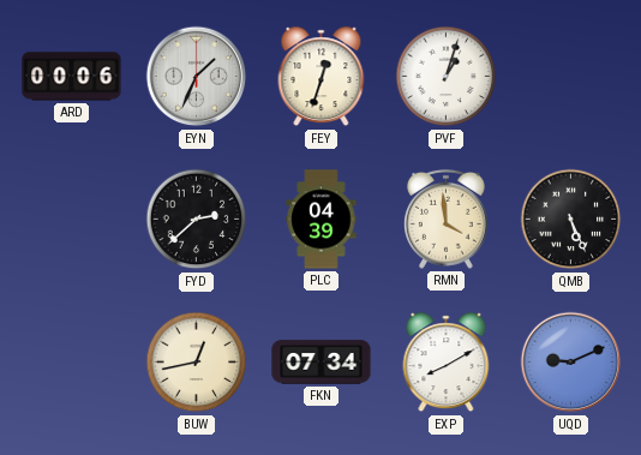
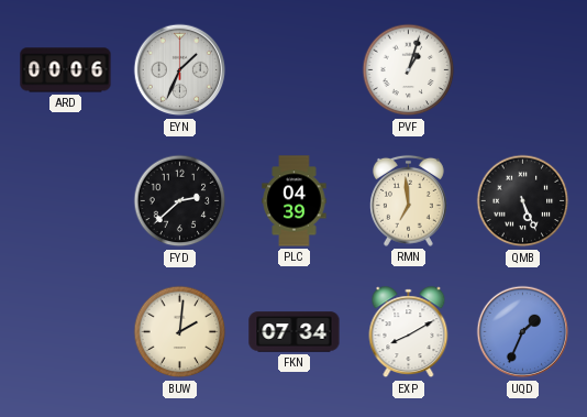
FEY: 12:33 -> none
RMN: 3:59 -> 6:59
BUW: 12:43 -> 2:01
UQD: 9:11 -> 1:34
